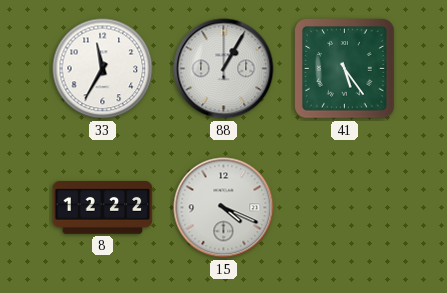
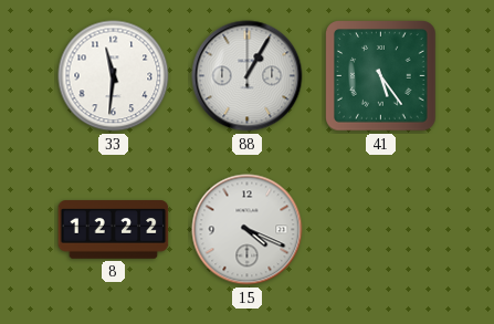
33: 11:35 -> 11:31
